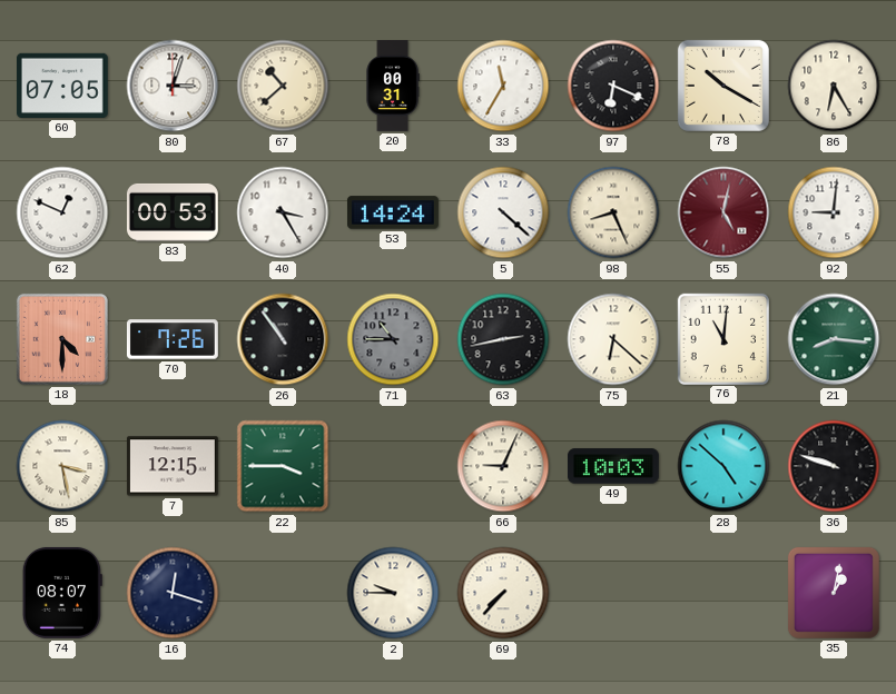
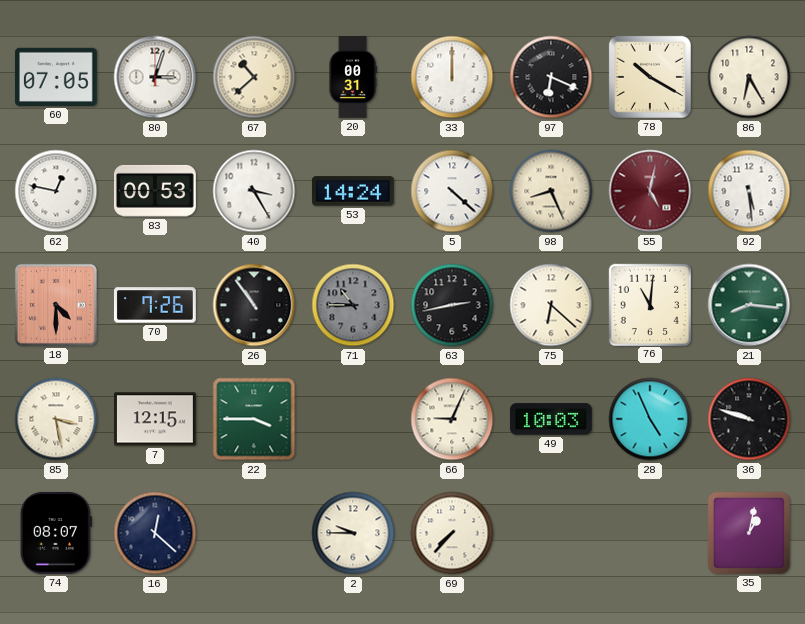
33: 11:35 -> 12:00
62: 12:49 -> 12:47
92: 9:01 -> 5:29
28: 4:52 -> 4:56
16: 12:18 -> 12:22
